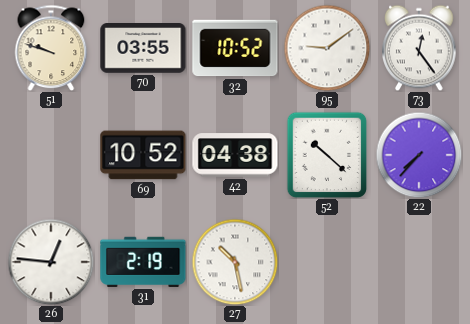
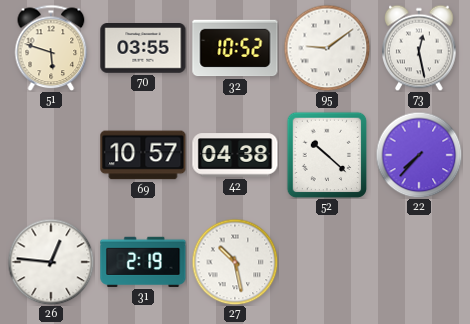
51: 9:48 -> 5:48
73: 12:24 -> 12:28
69: 10:52 -> 10:57
